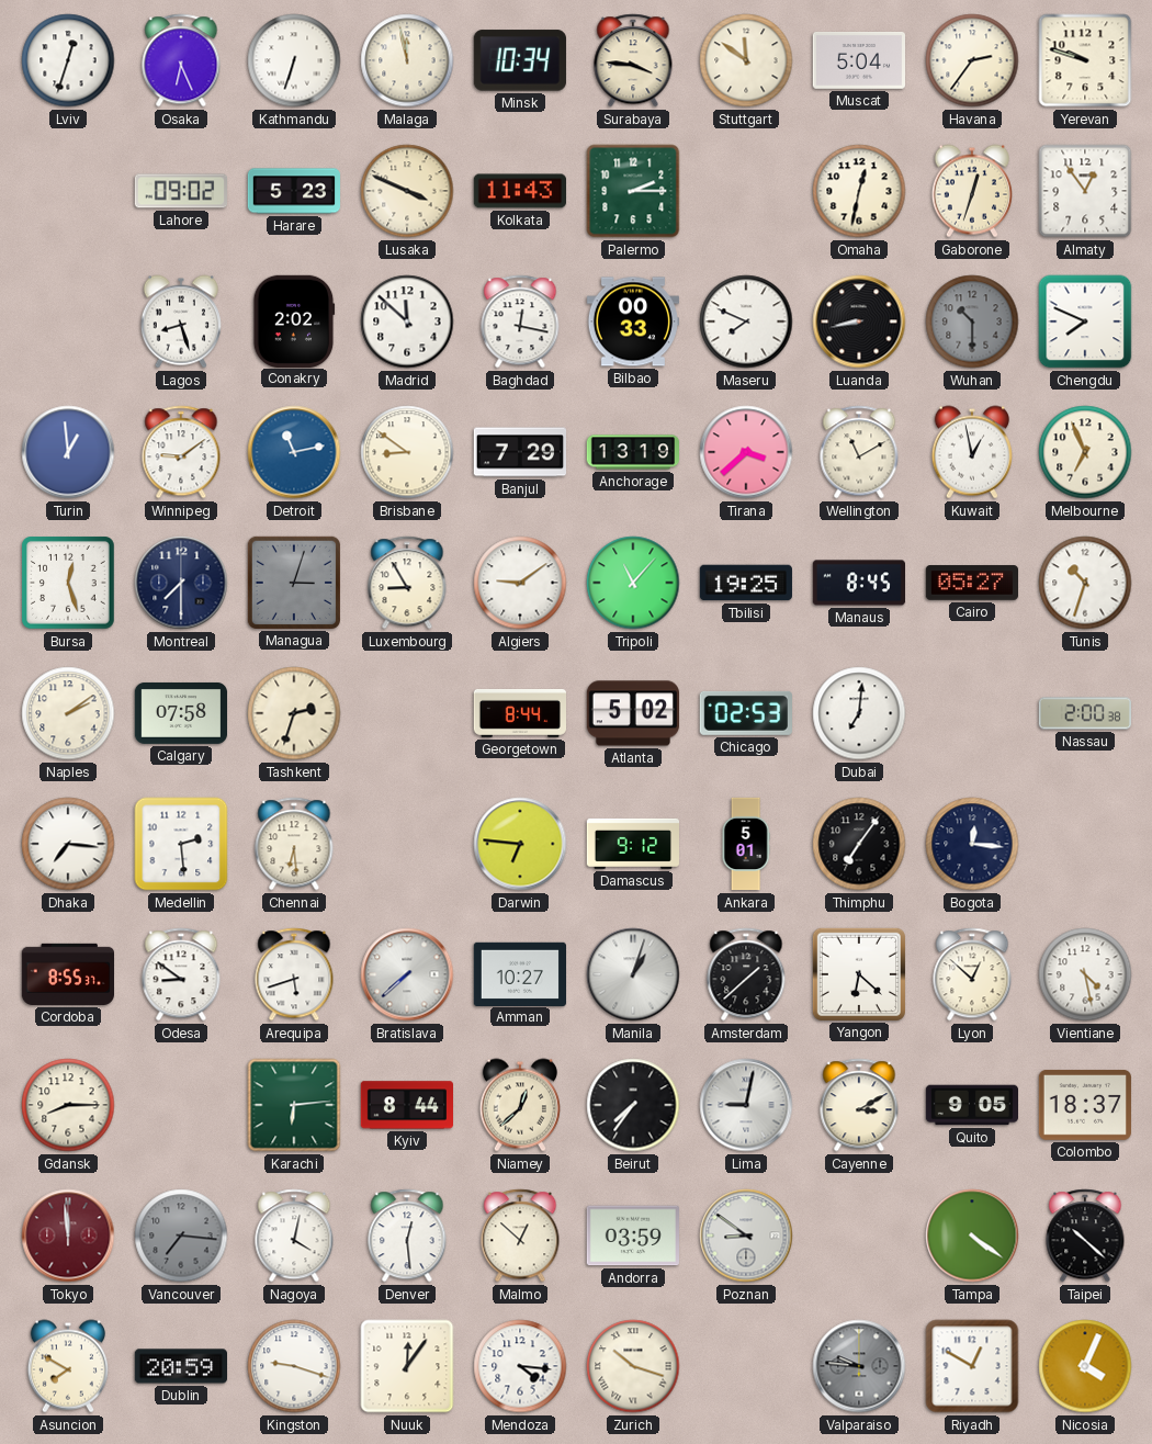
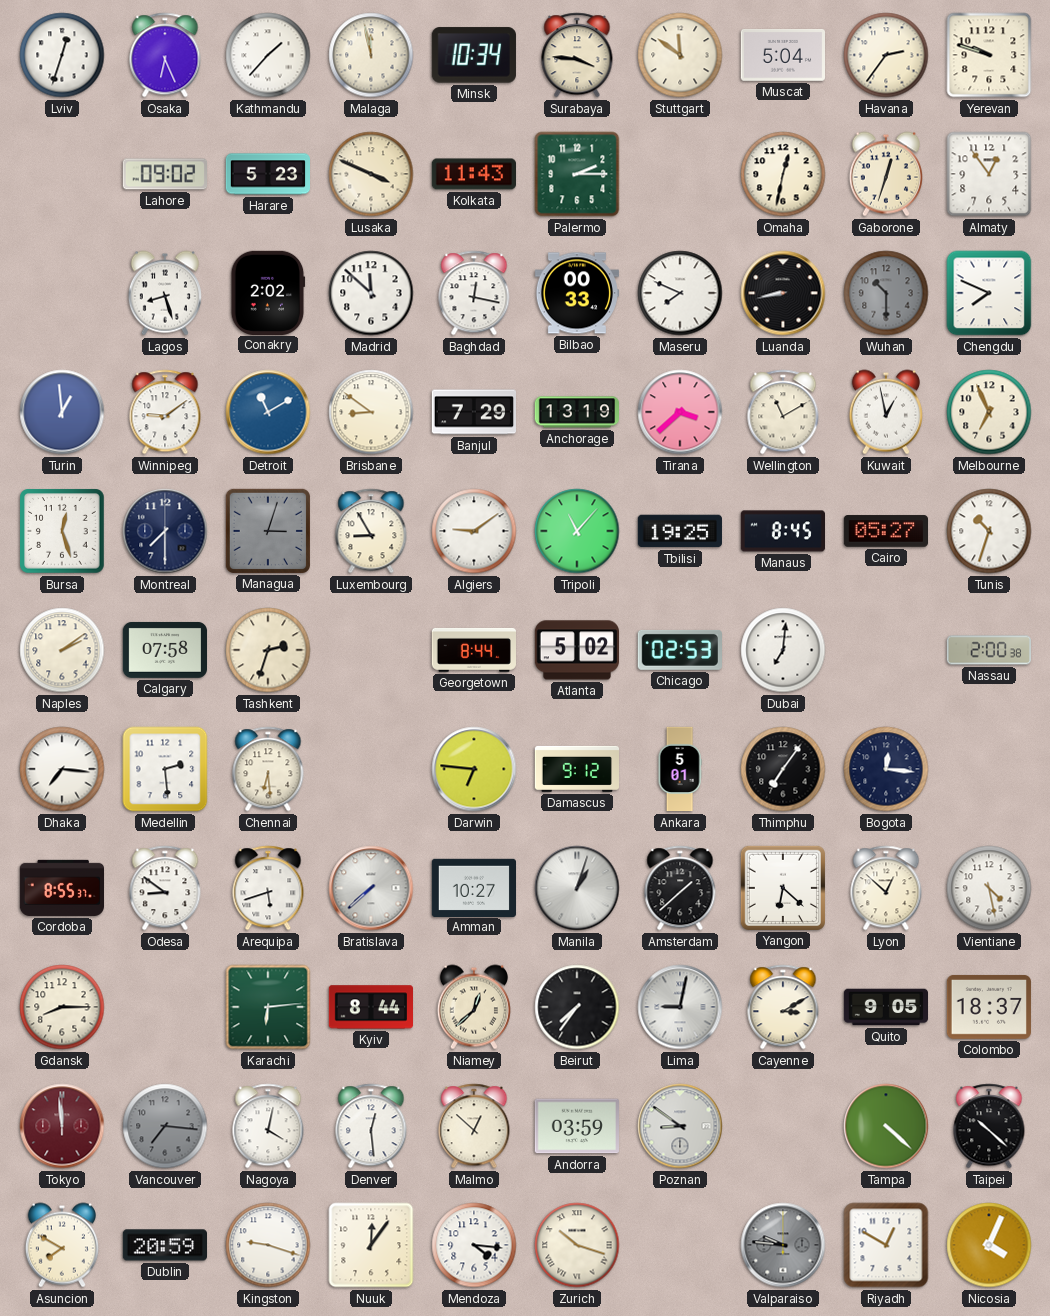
Kathmandu: 6:33 -> 1:37
Detroit: 11:13 -> 11:10
Tampa: 4:21 -> 4:22
